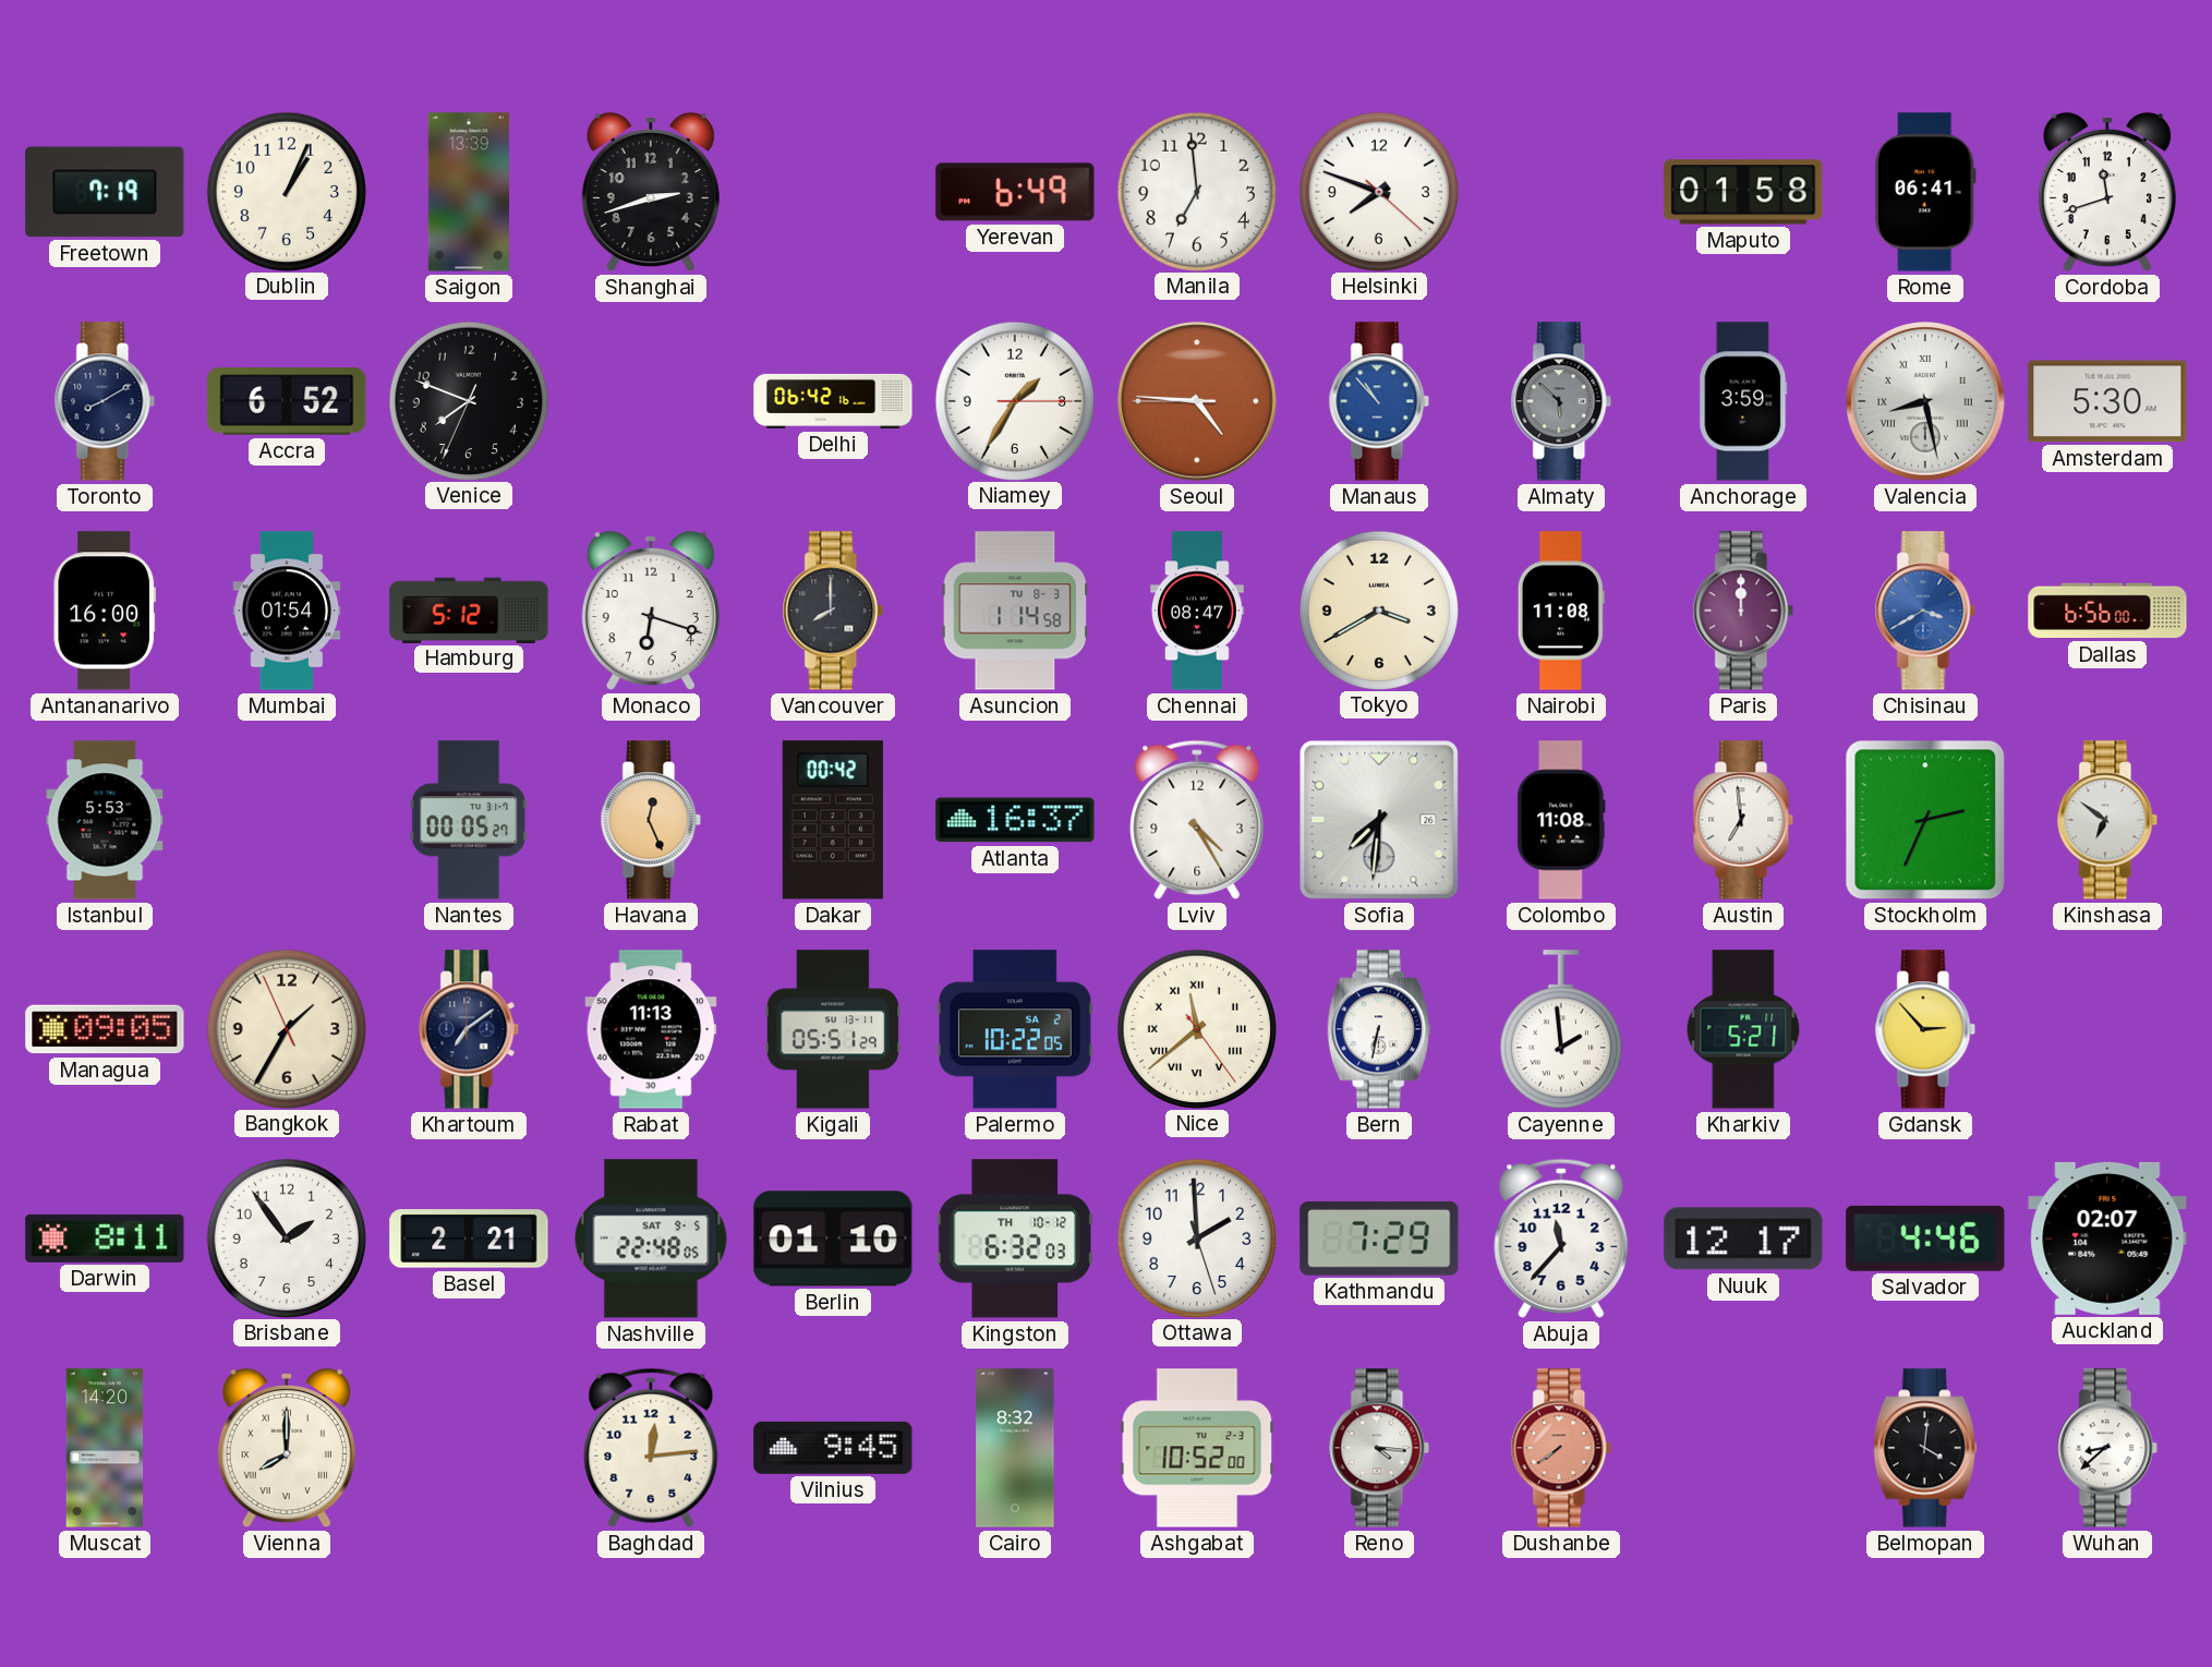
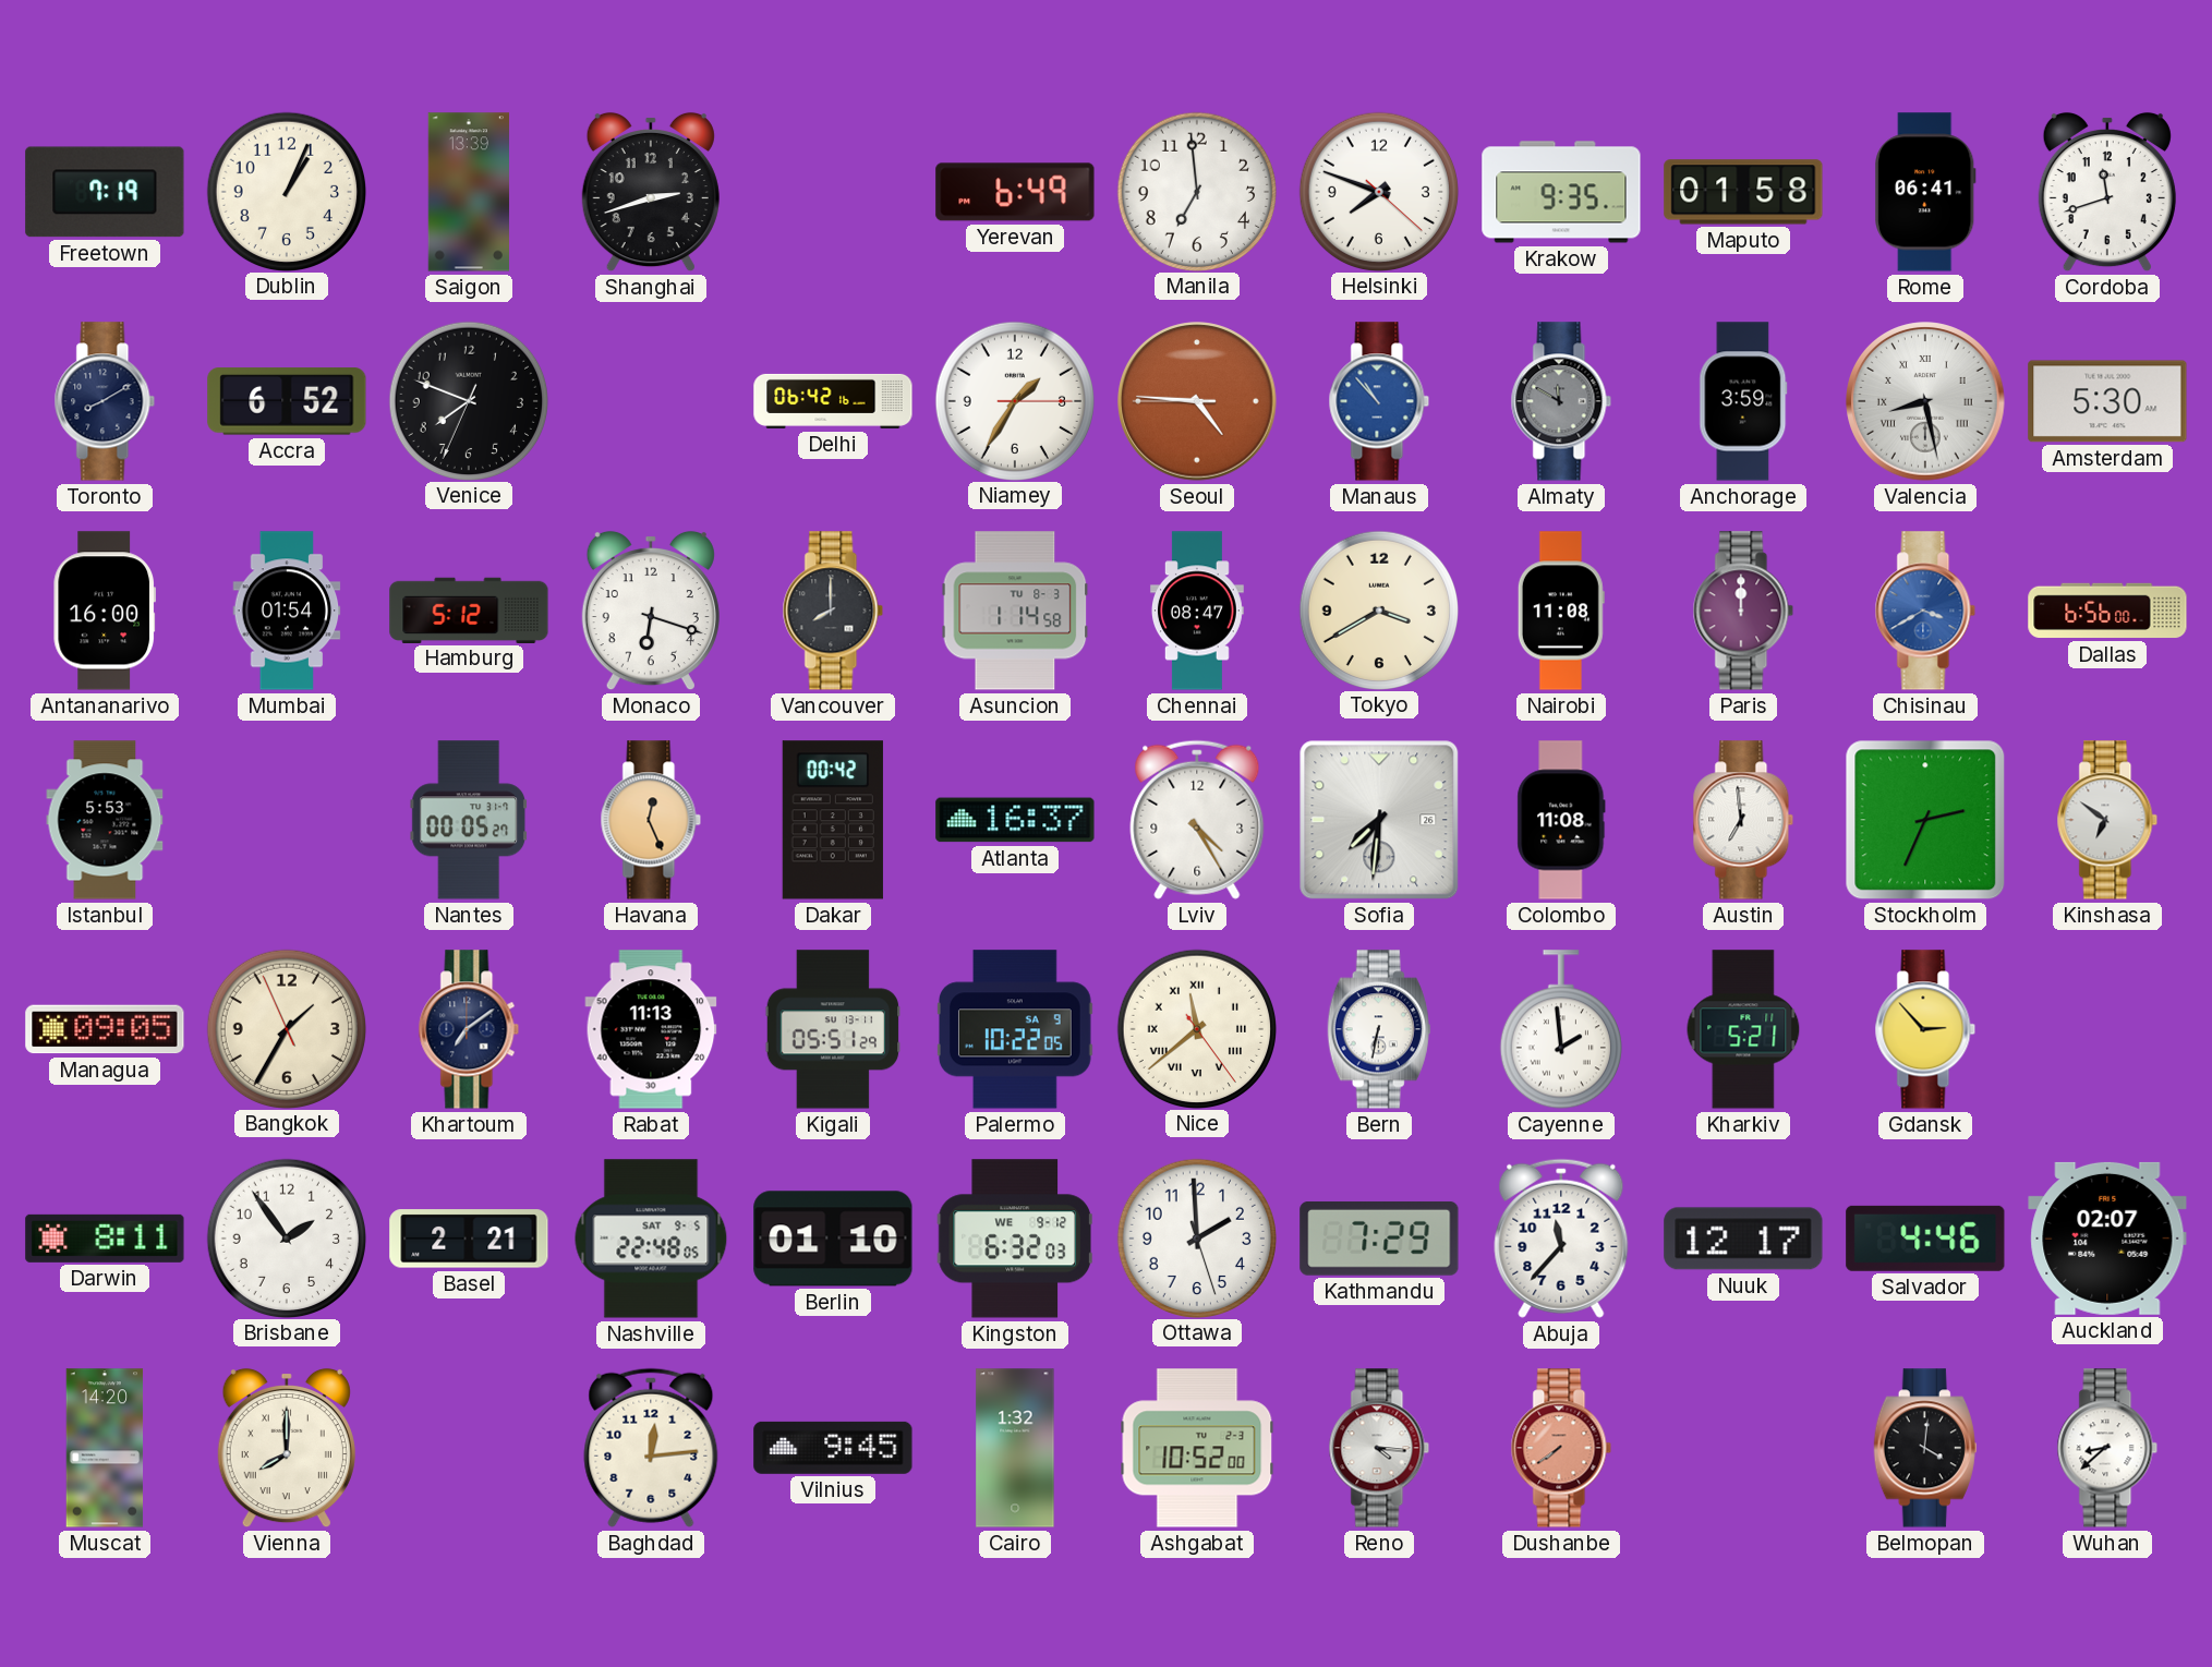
Krakow: none -> 9:35
Almaty: 5:52 -> 11:50
Palermo date: SA 2 -> SA 9
Kingston date: TH 10-12 -> WE 9-12
Cairo: 8:32 -> 1:32
